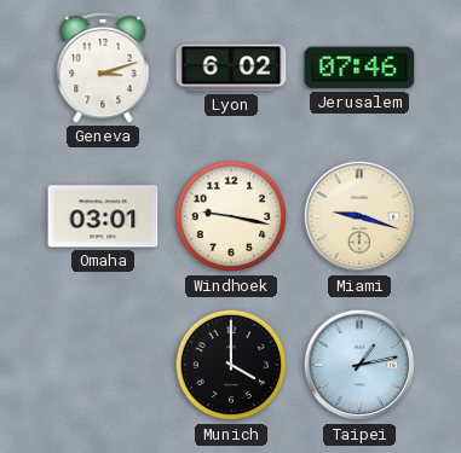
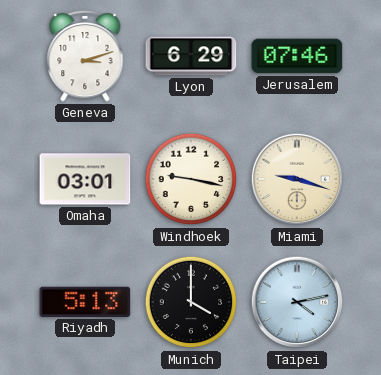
Lyon: 6:02 -> 6:29
Riyadh: none -> 5:13
Taipei: 1:13 -> 4:13
